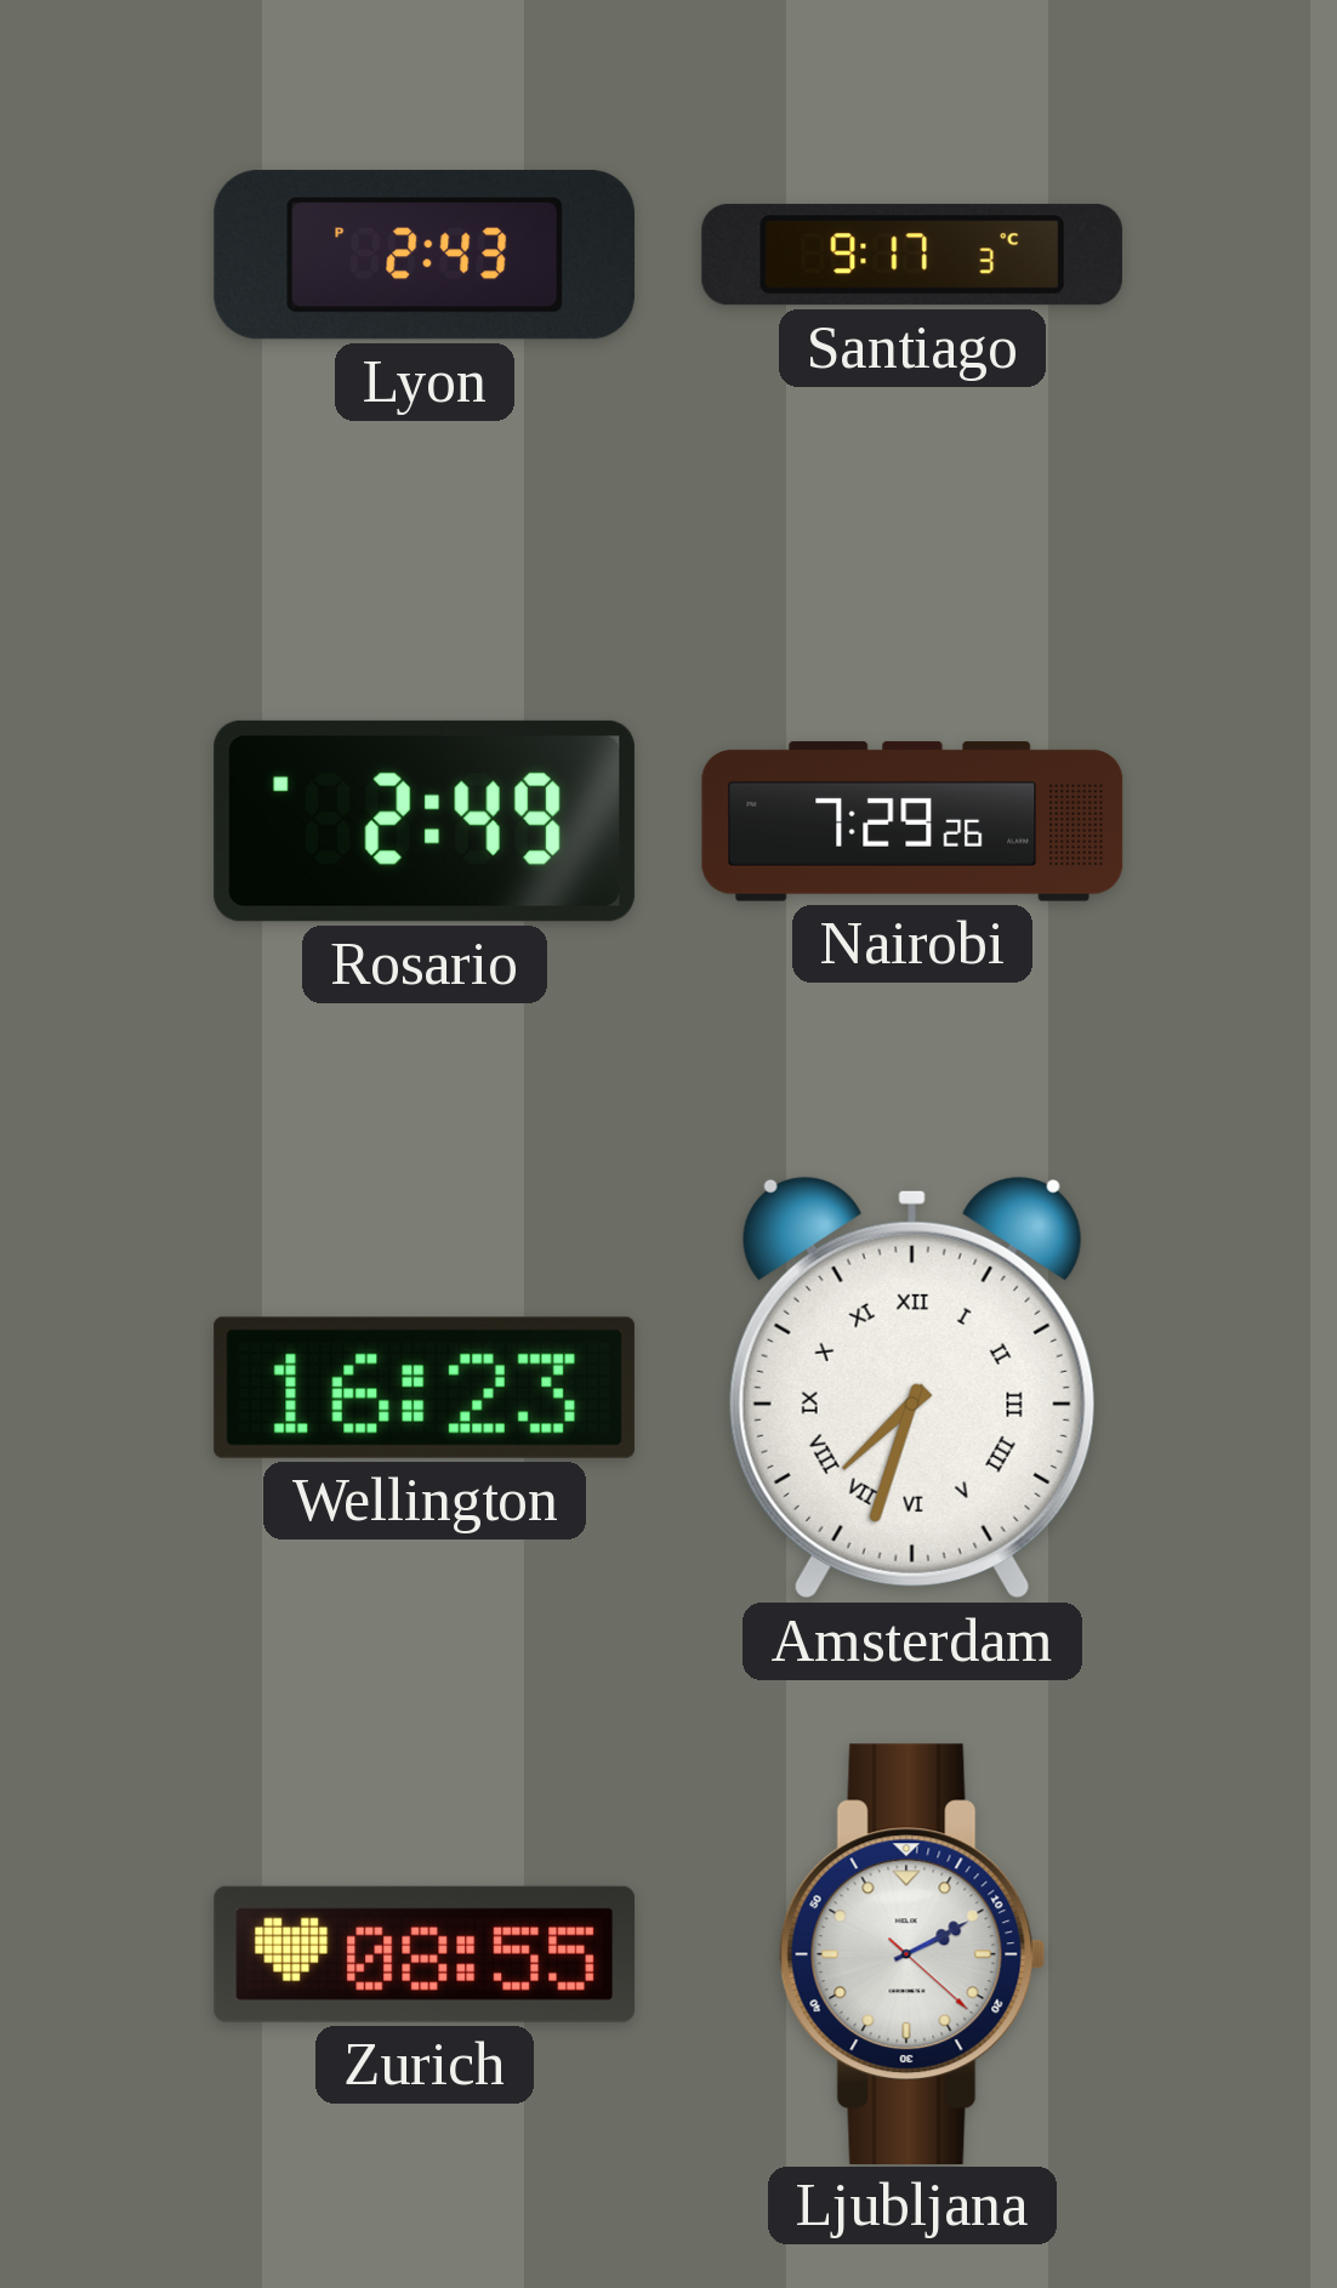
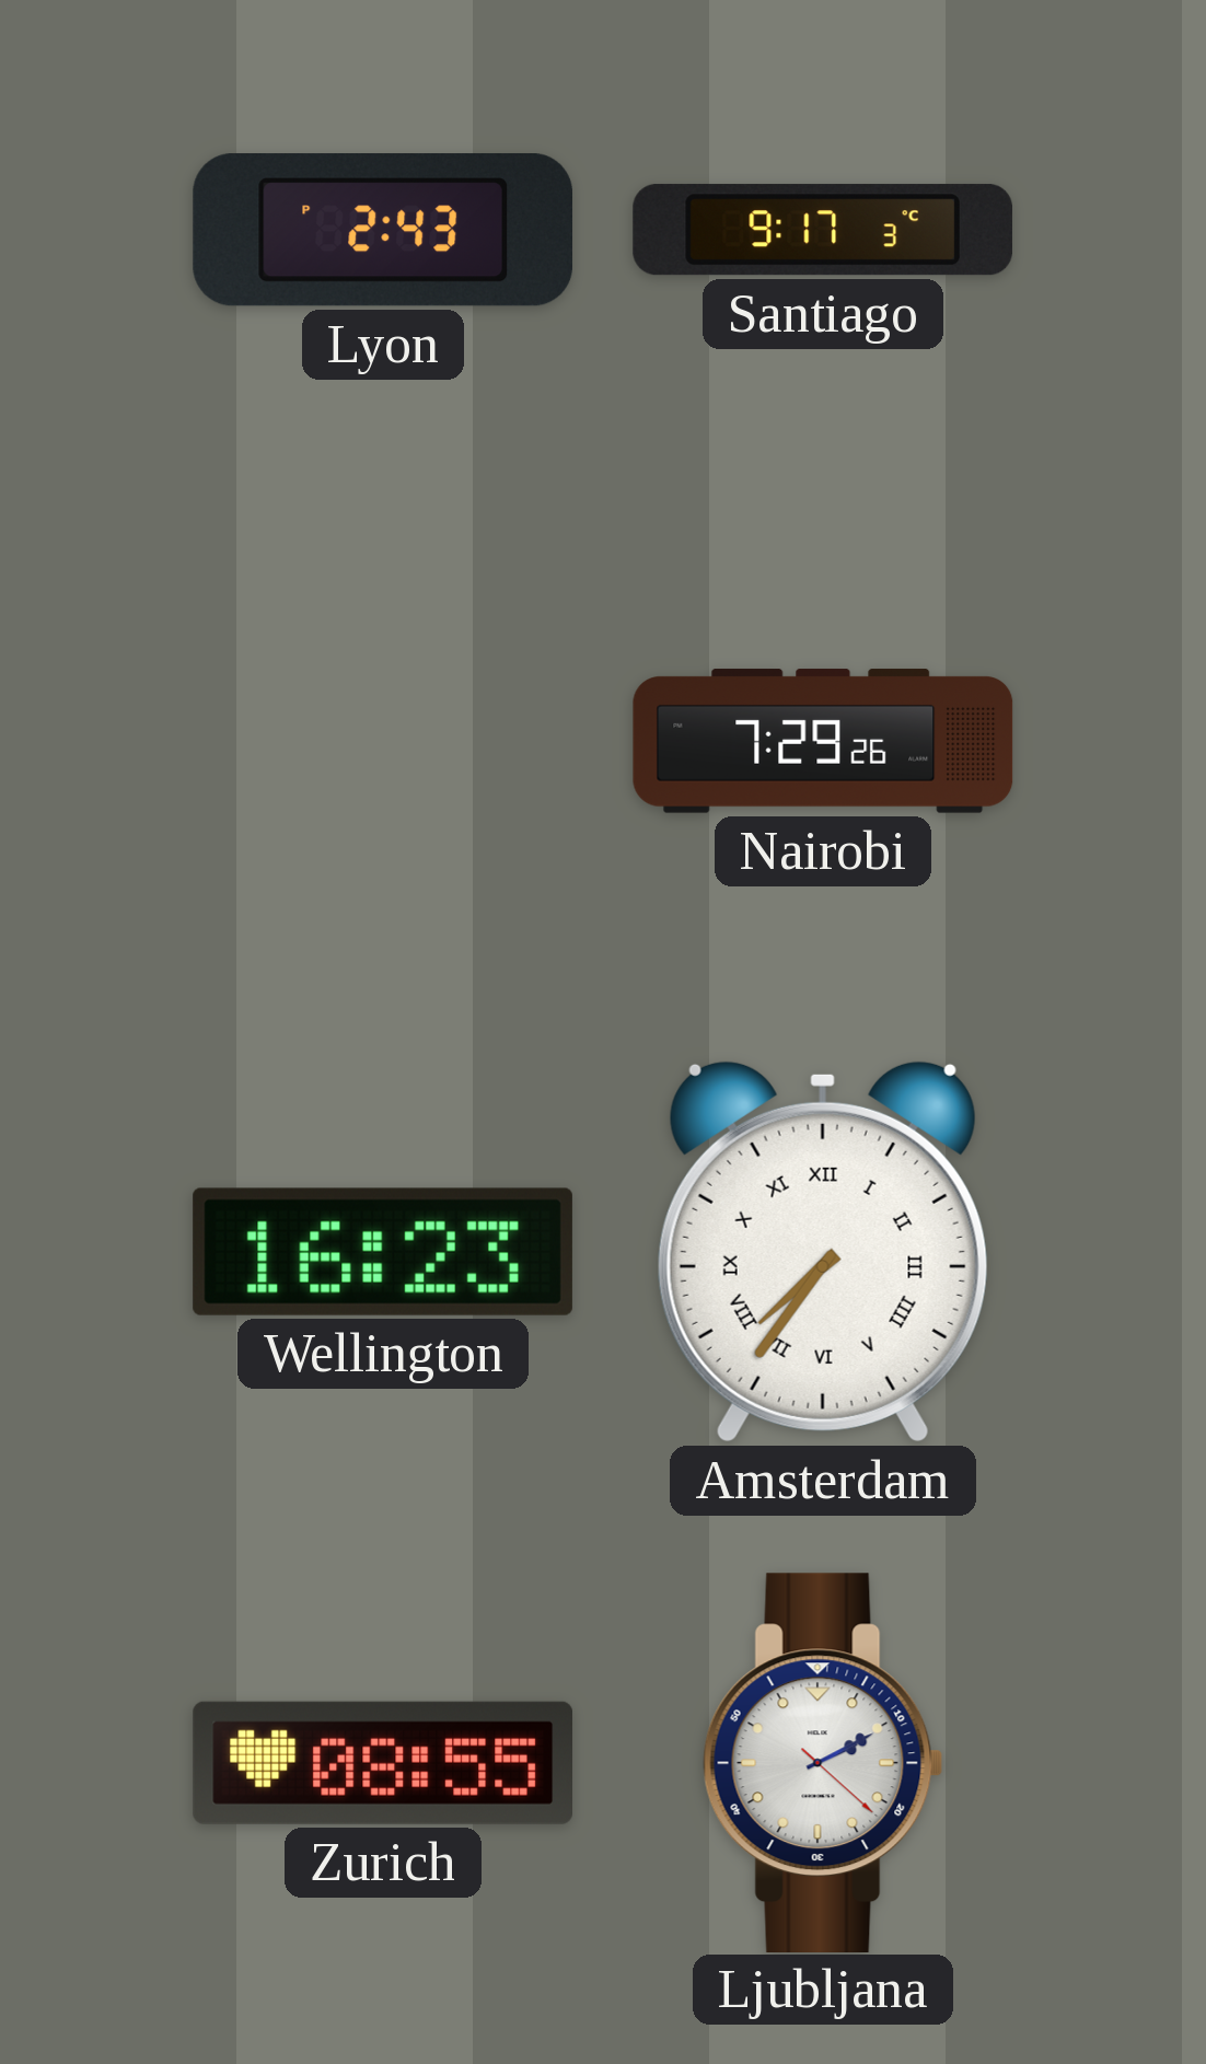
Rosario: 2:49 -> none
Amsterdam: 7:33 -> 7:36
